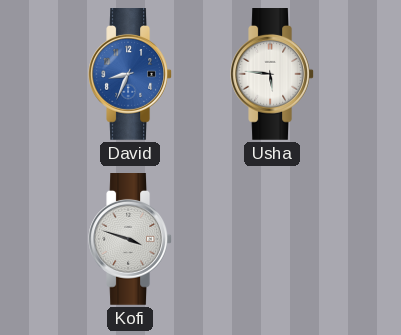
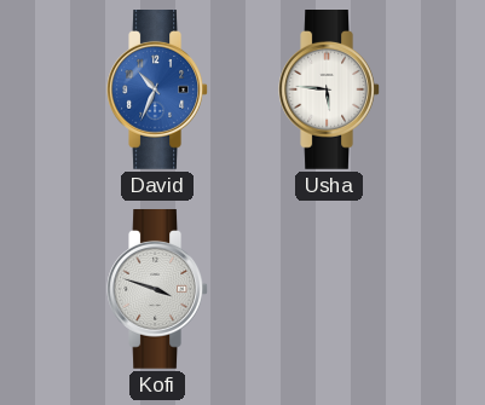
David: 8:34 -> 10:34
